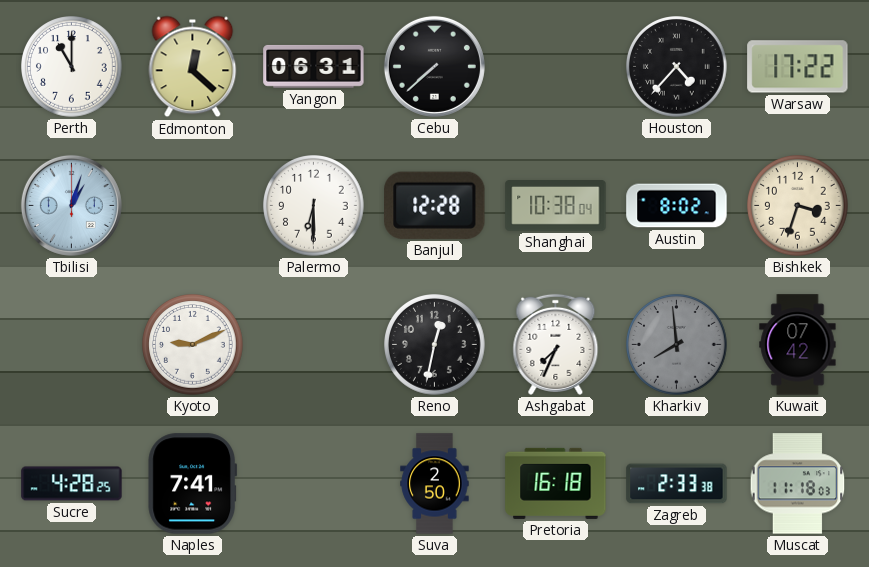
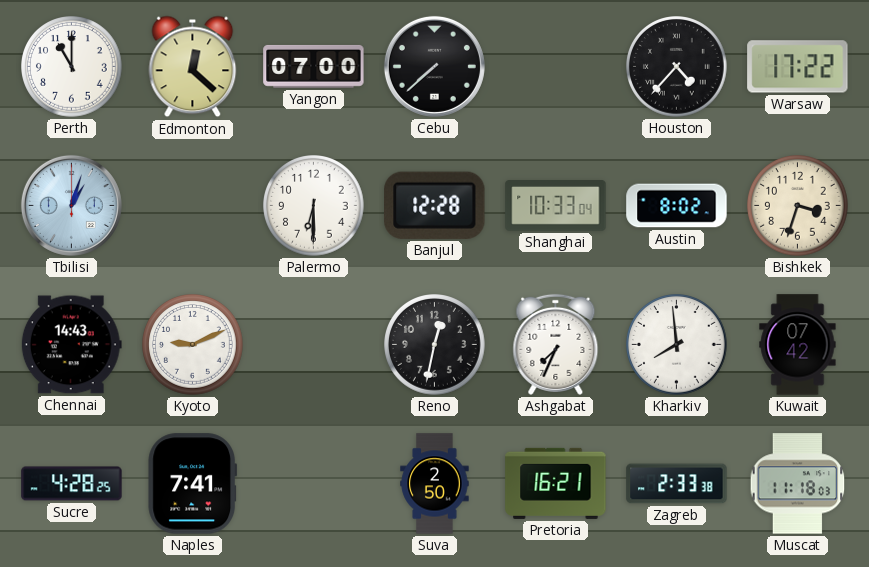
Yangon: 06:31 -> 07:00
Shanghai: 10:38 -> 10:33
Chennai: none -> 14:43
Kharkiv dial: grey -> white
Pretoria: 16:18 -> 16:21
